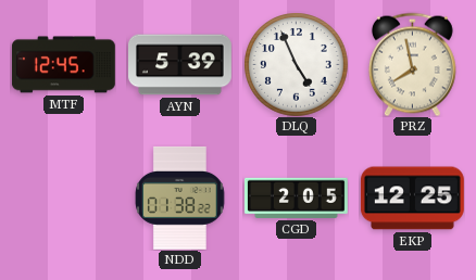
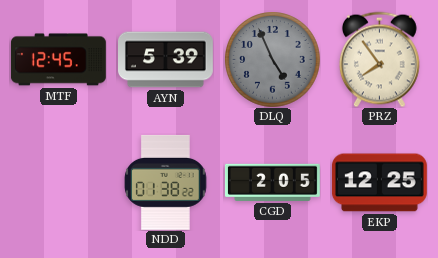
DLQ dial: white -> grey
PRZ: 7:58 -> 7:54
